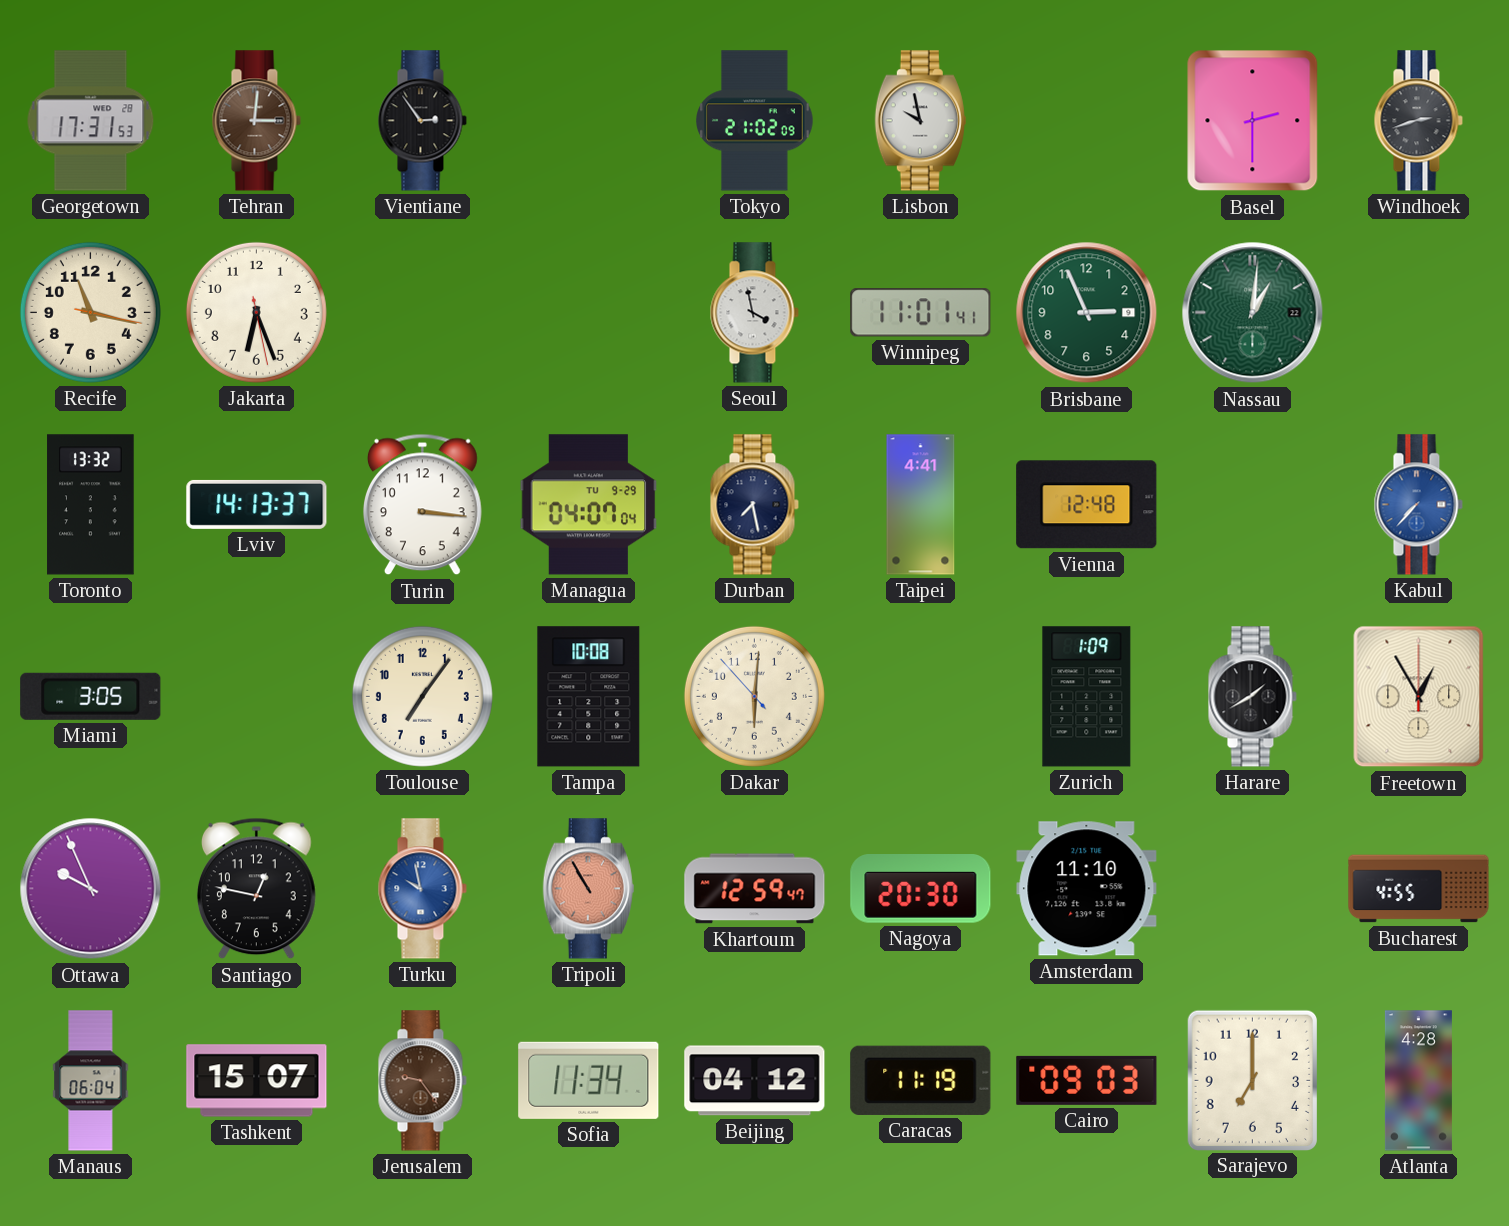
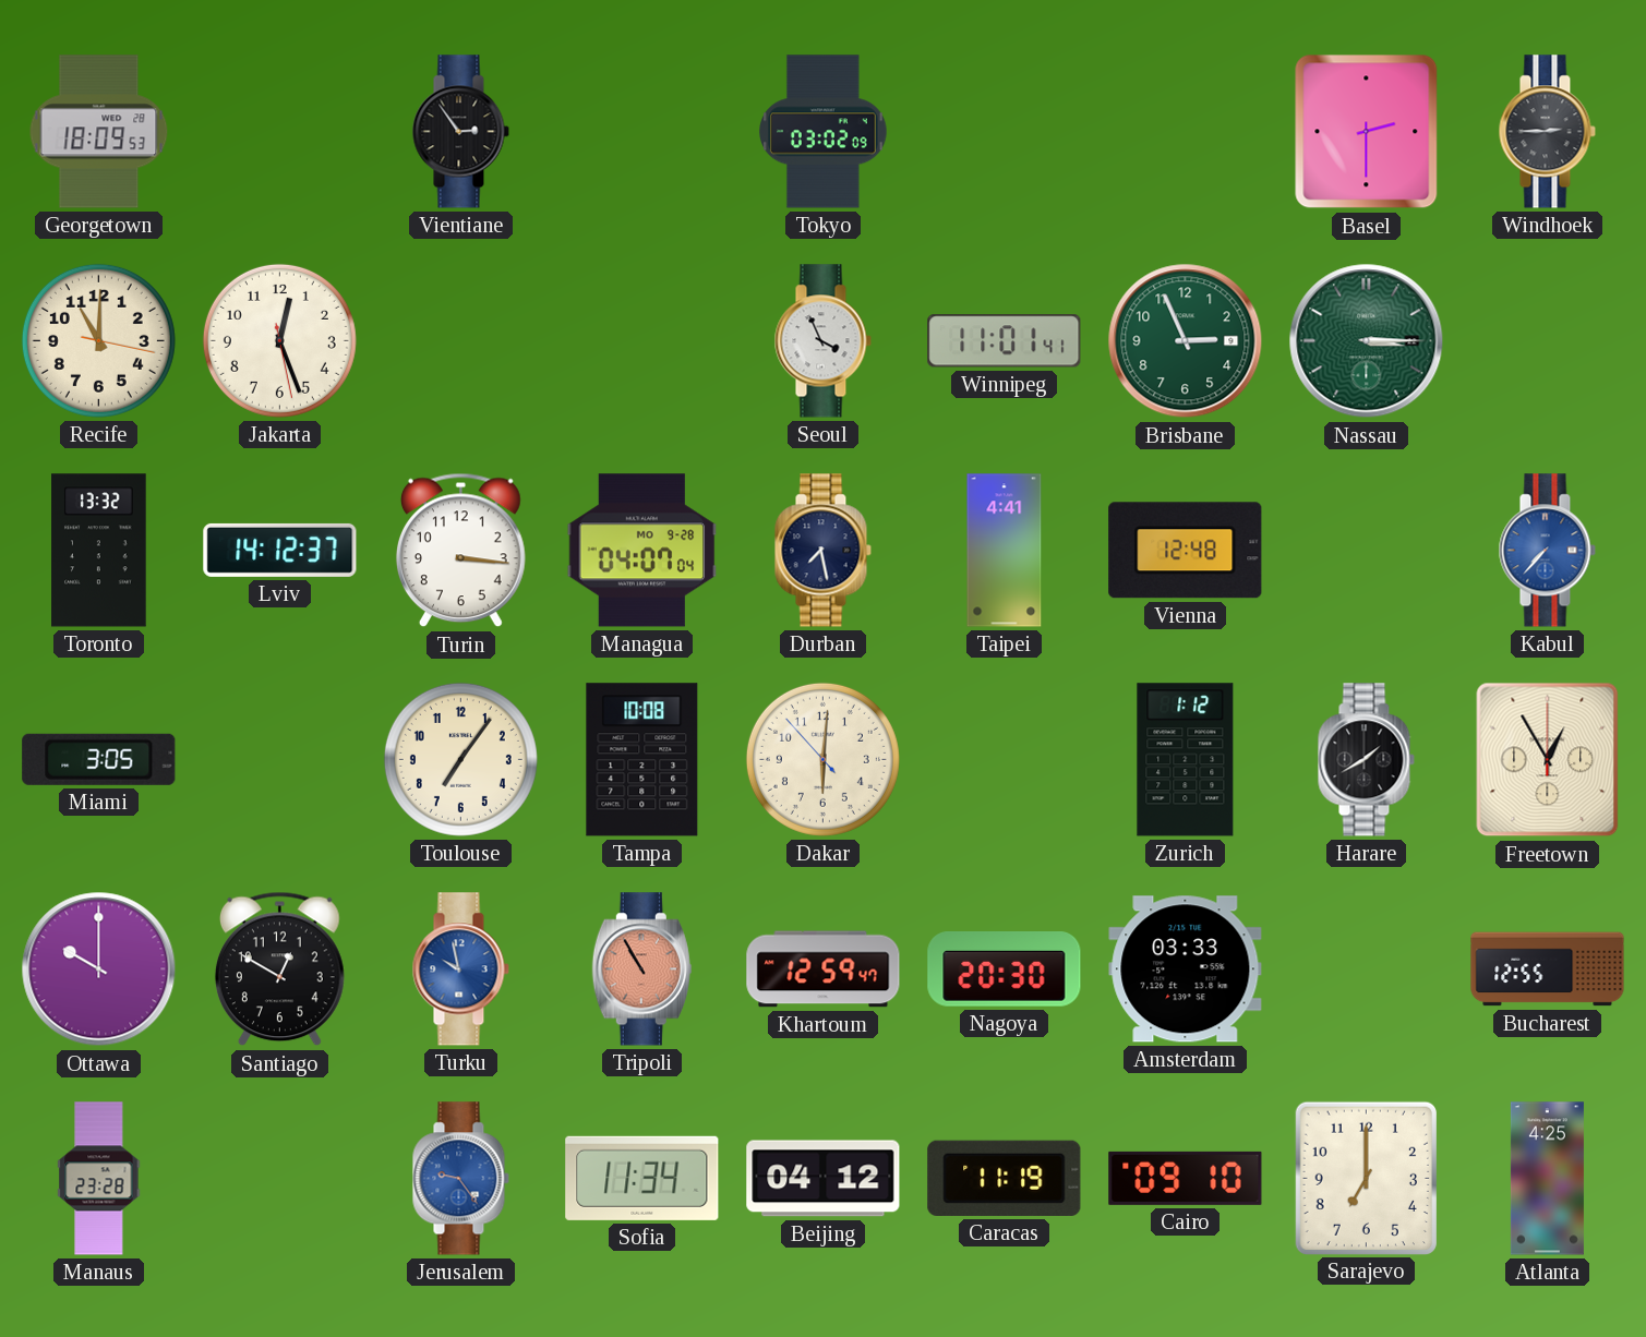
Georgetown: 17:31 -> 18:09
Tehran: 3:01 -> none
Tokyo: 21:02 -> 03:02
Lisbon: 9:58 -> none
Windhoek: 2:42 -> 2:45
Recife: 11:17 -> 11:00
Jakarta: 6:26 -> 12:26
Seoul: 3:58 -> 3:56
Nassau: 1:01 -> 3:15
Lviv: 14:13 -> 14:12
Managua date: TU 9-29 -> MO 9-28
Zurich: 1:09 -> 1:12
Ottawa: 9:56 -> 10:00
Santiago: 12:47 -> 12:50
Amsterdam: 11:10 -> 03:33
Bucharest: 4:55 -> 12:55
Manaus: 06:04 -> 23:28
Tashkent: 15:07 -> none
Jerusalem dial: brown -> blue
Cairo: 09:03 -> 09:10
Atlanta: 4:28 -> 4:25
